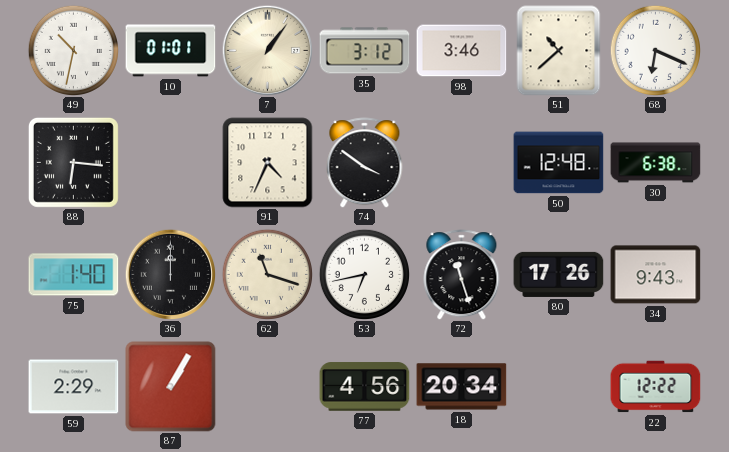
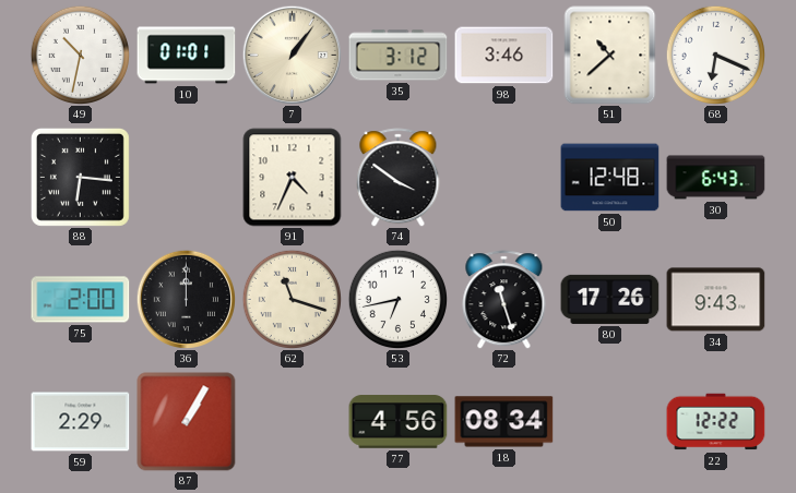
30: 6:38 -> 6:43
75: 1:40 -> 2:00
18: 20:34 -> 08:34
